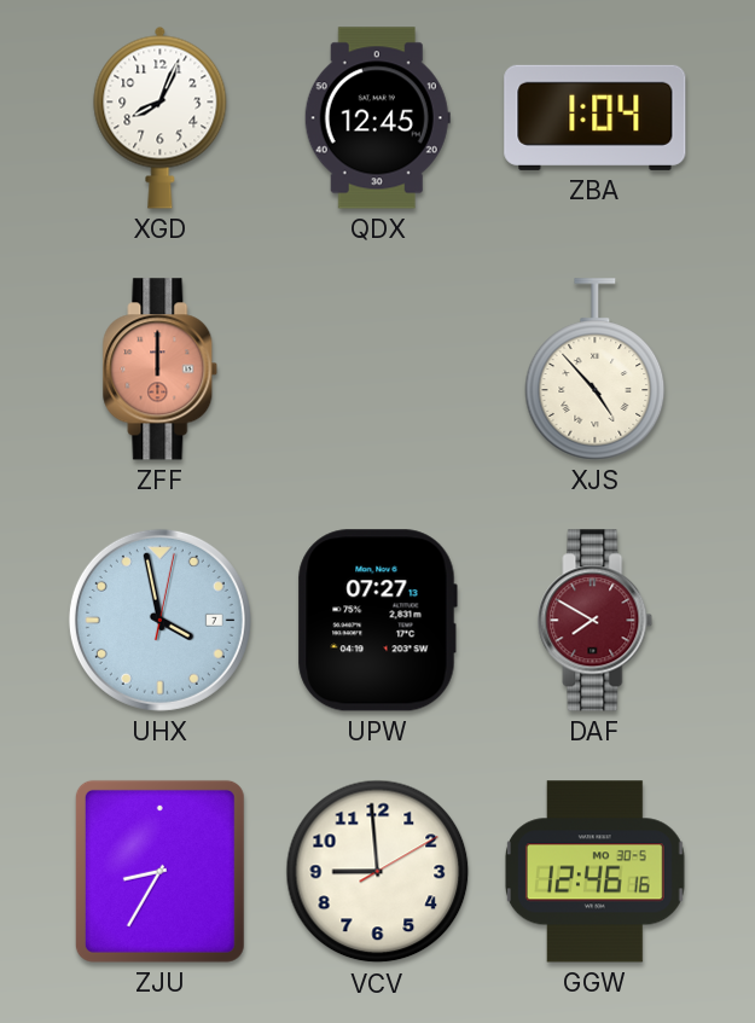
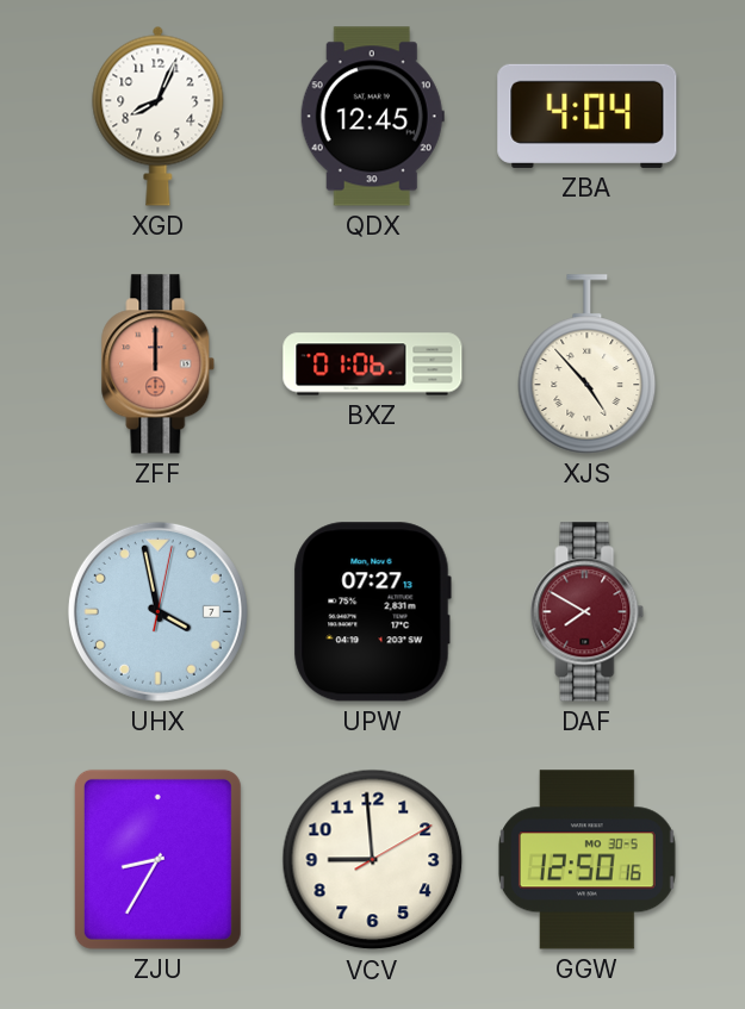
ZBA: 1:04 -> 4:04
BXZ: none -> 01:06
GGW: 12:46 -> 12:50
